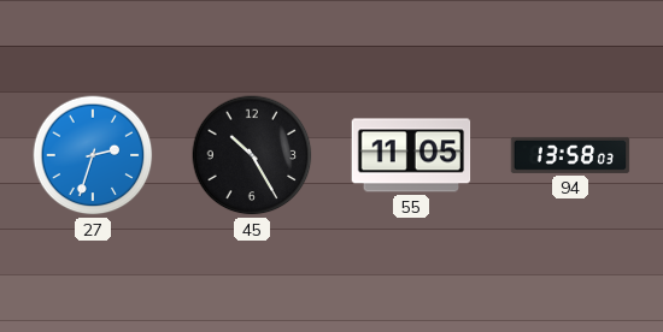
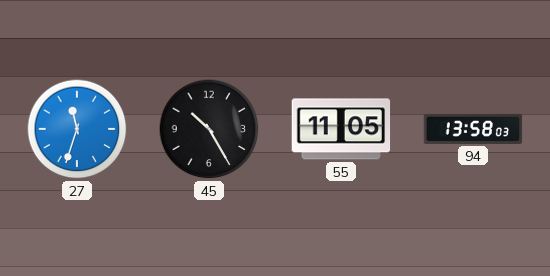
27: 2:33 -> 11:33
